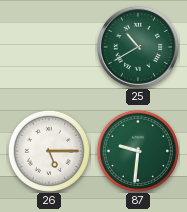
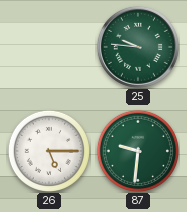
25: 10:40 -> 9:46
